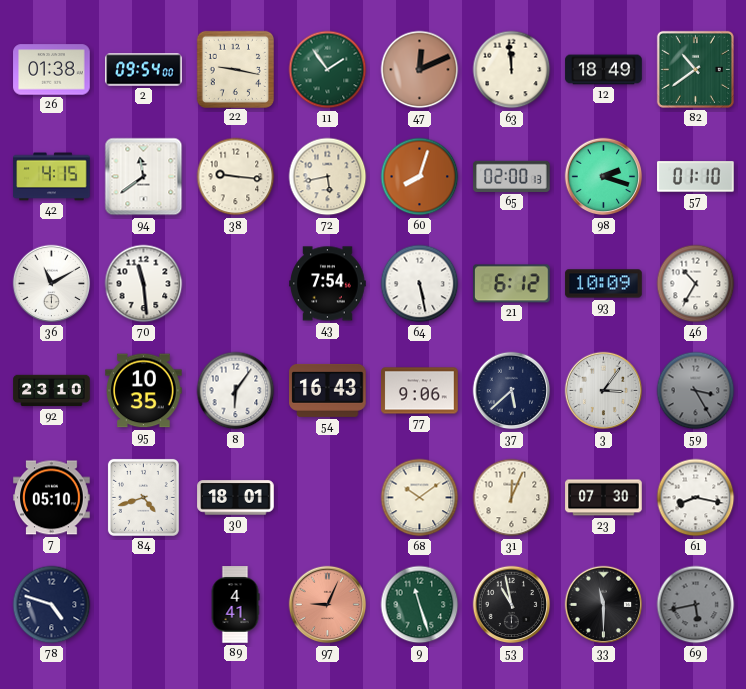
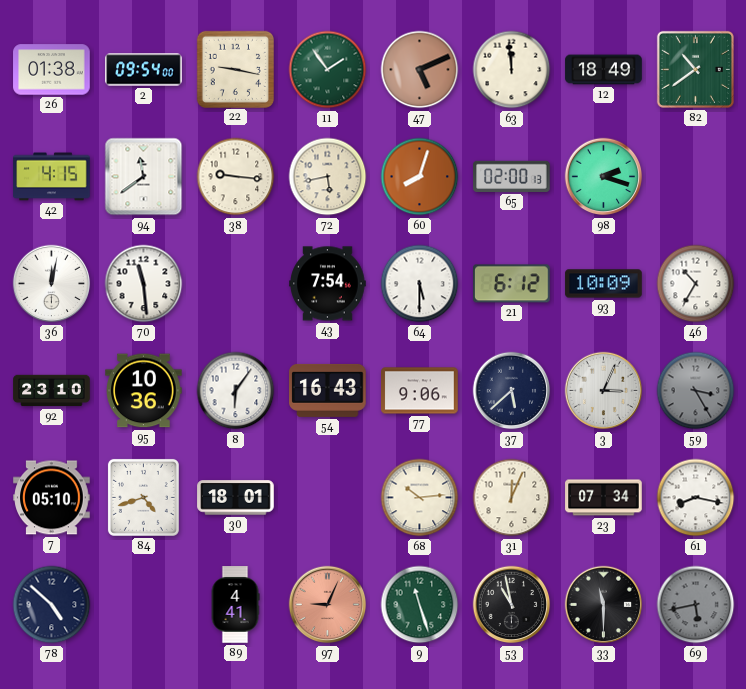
47: 12:11 -> 5:11
57: 01:10 -> none
36: 11:10 -> 12:02
64: 5:28 -> 5:30
95: 10:35 -> 10:36
3: 3:06 -> 3:04
68: 10:09 -> 10:14
23: 07:30 -> 07:34
78: 4:48 -> 4:52
